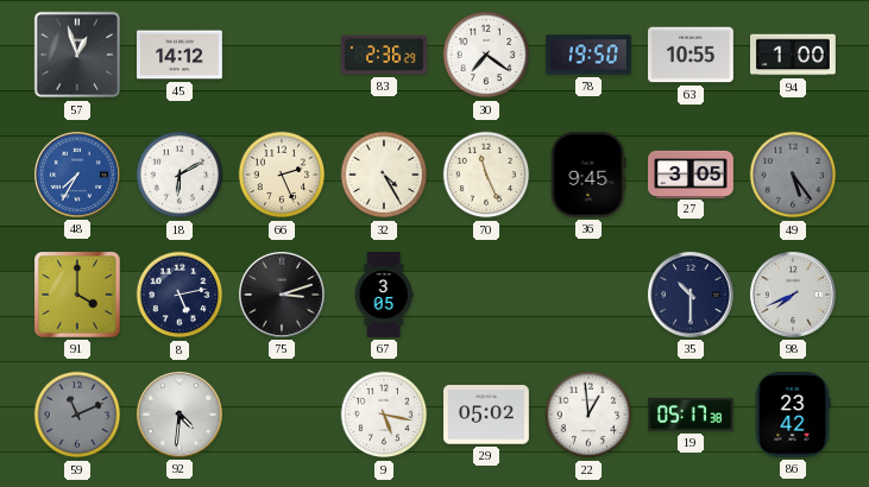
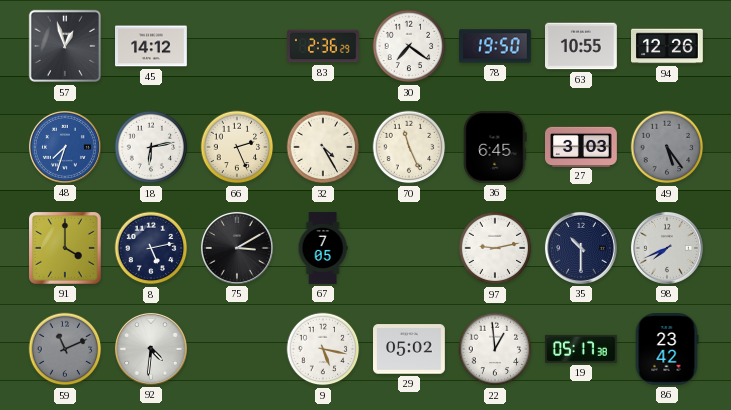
94: 1:00 -> 12:26
48: 7:35 -> 7:33
18: 6:10 -> 6:13
36: 9:45 -> 6:45
27: 3:05 -> 3:03
75: 3:12 -> 3:10
67: 3:05 -> 7:05
97: none -> 9:13
